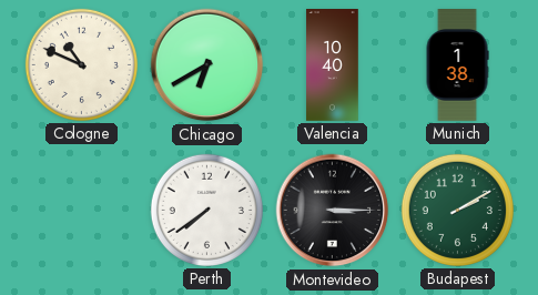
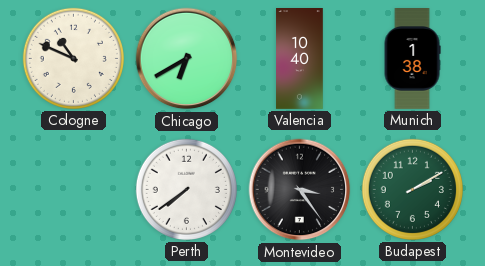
Montevideo: 3:15 -> 3:24
